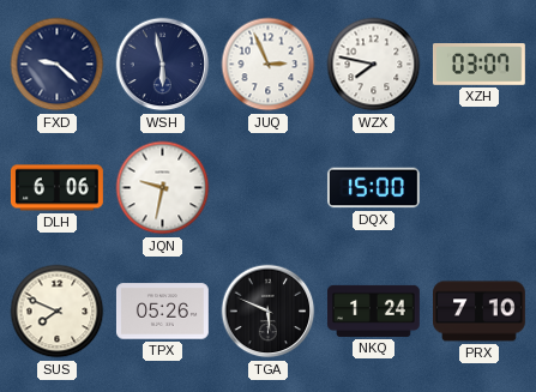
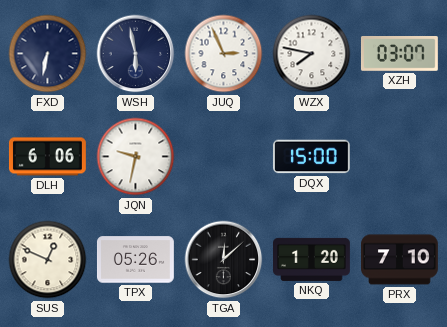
FXD: 9:22 -> 6:32
SUS: 7:49 -> 12:49
TGA: 5:49 -> 12:08
NKQ: 1:24 -> 1:20
